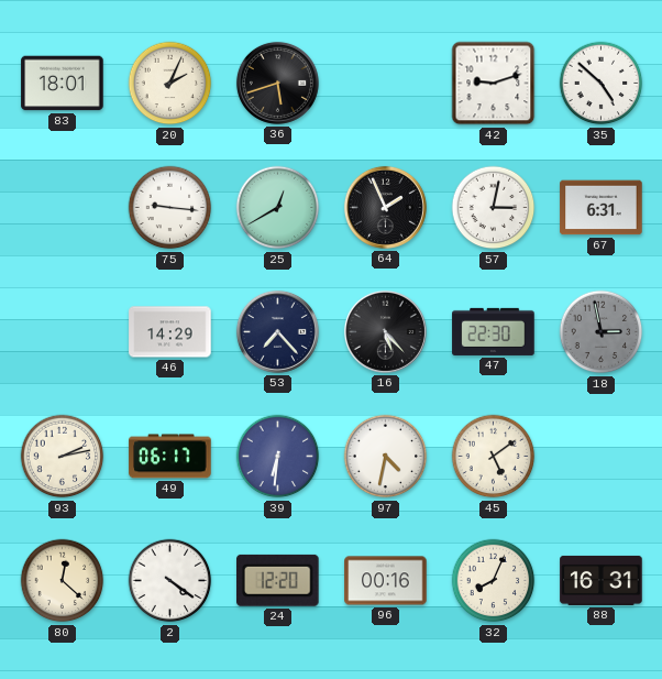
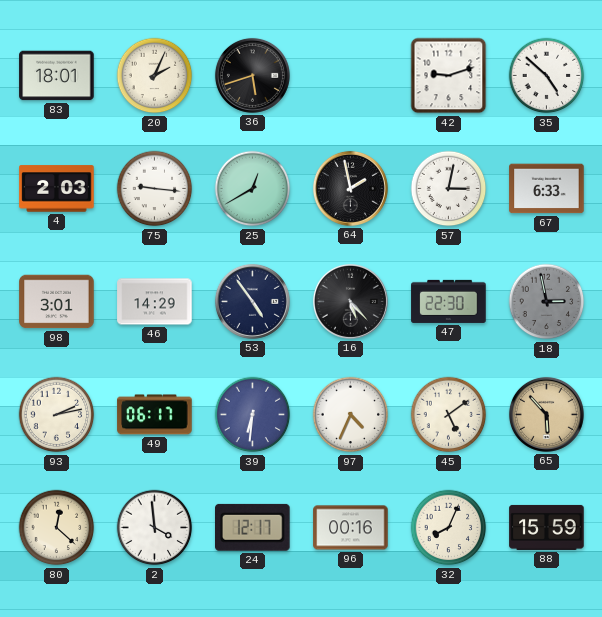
4: none -> 2:03
64: 1:56 -> 1:58
67: 6:31 -> 6:33
98: none -> 3:01
53: 7:23 -> 4:54
97: 4:32 -> 4:34
65: none -> 5:53
2: 4:21 -> 3:59
24: 12:20 -> 12:17
88: 16:31 -> 15:59
